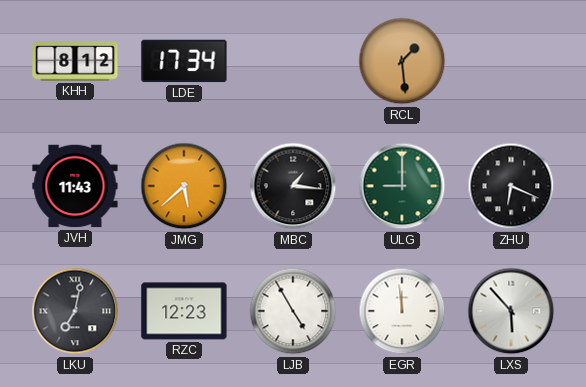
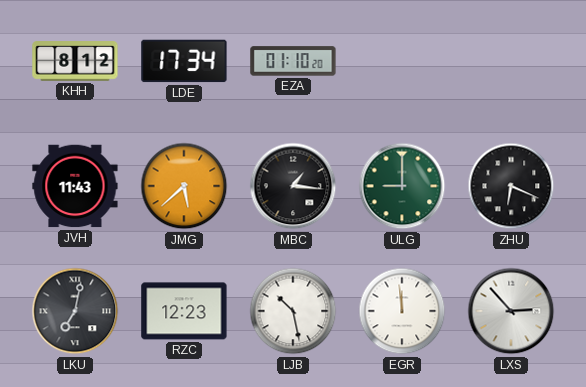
EZA: none -> 01:10
RCL: 1:29 -> none
LJB: 4:55 -> 10:28
LXS: 5:53 -> 2:53
